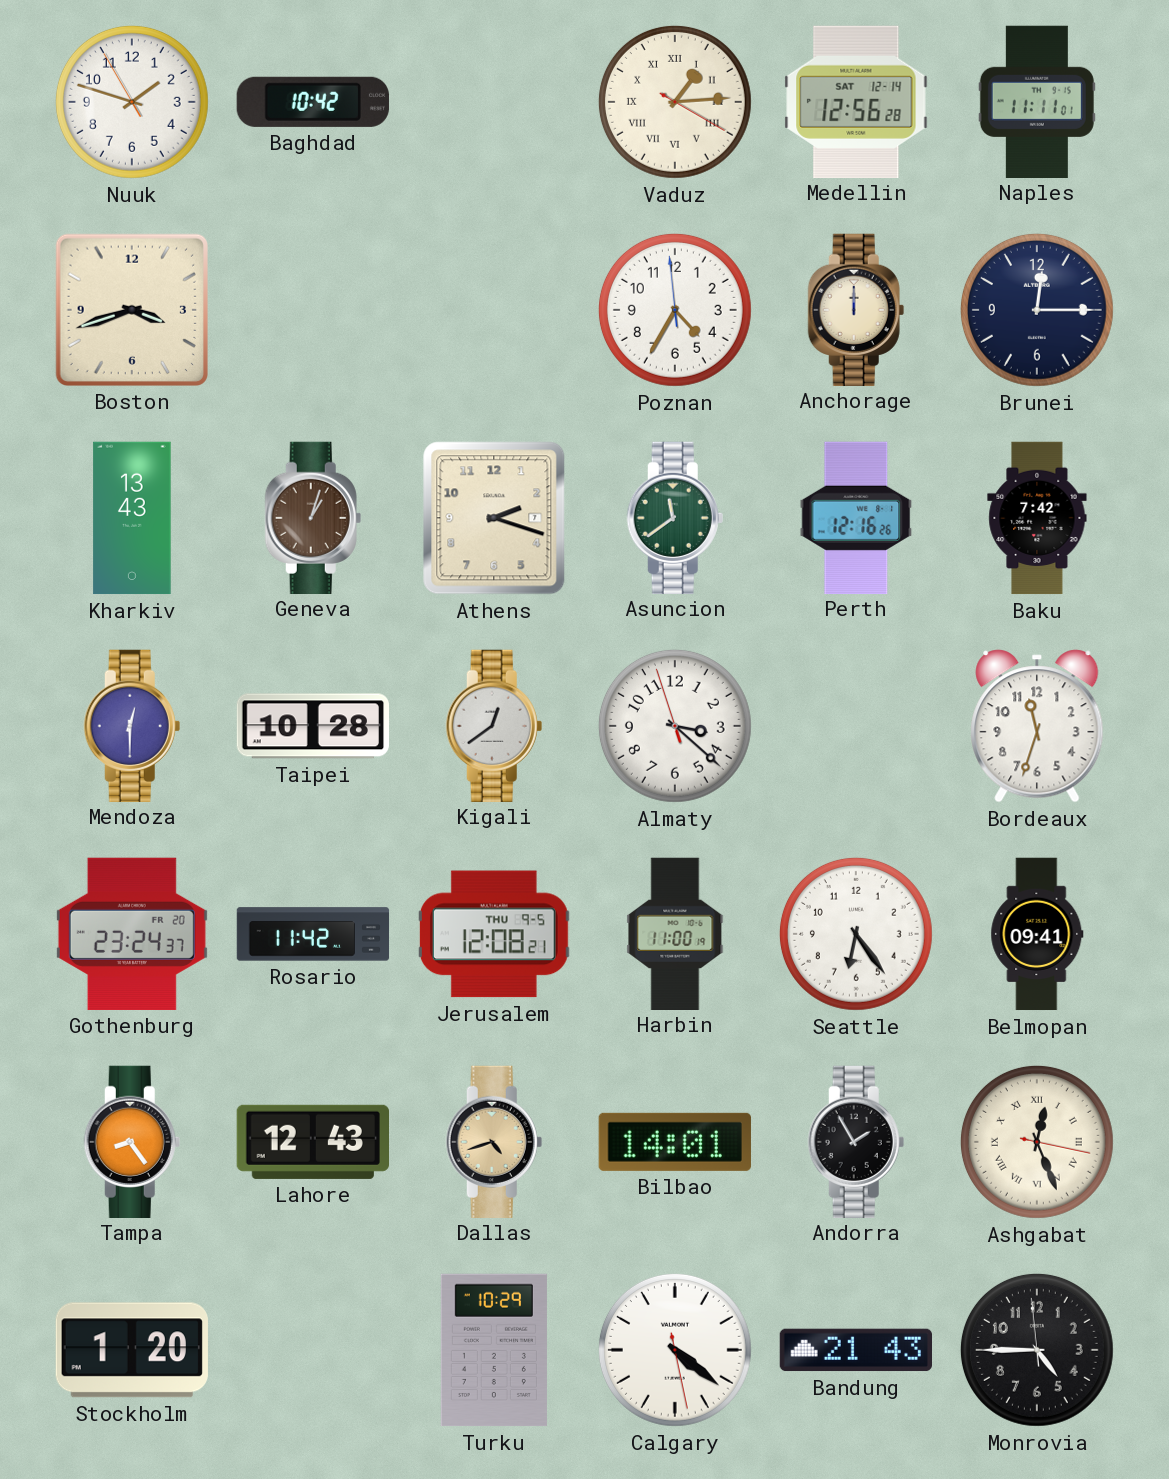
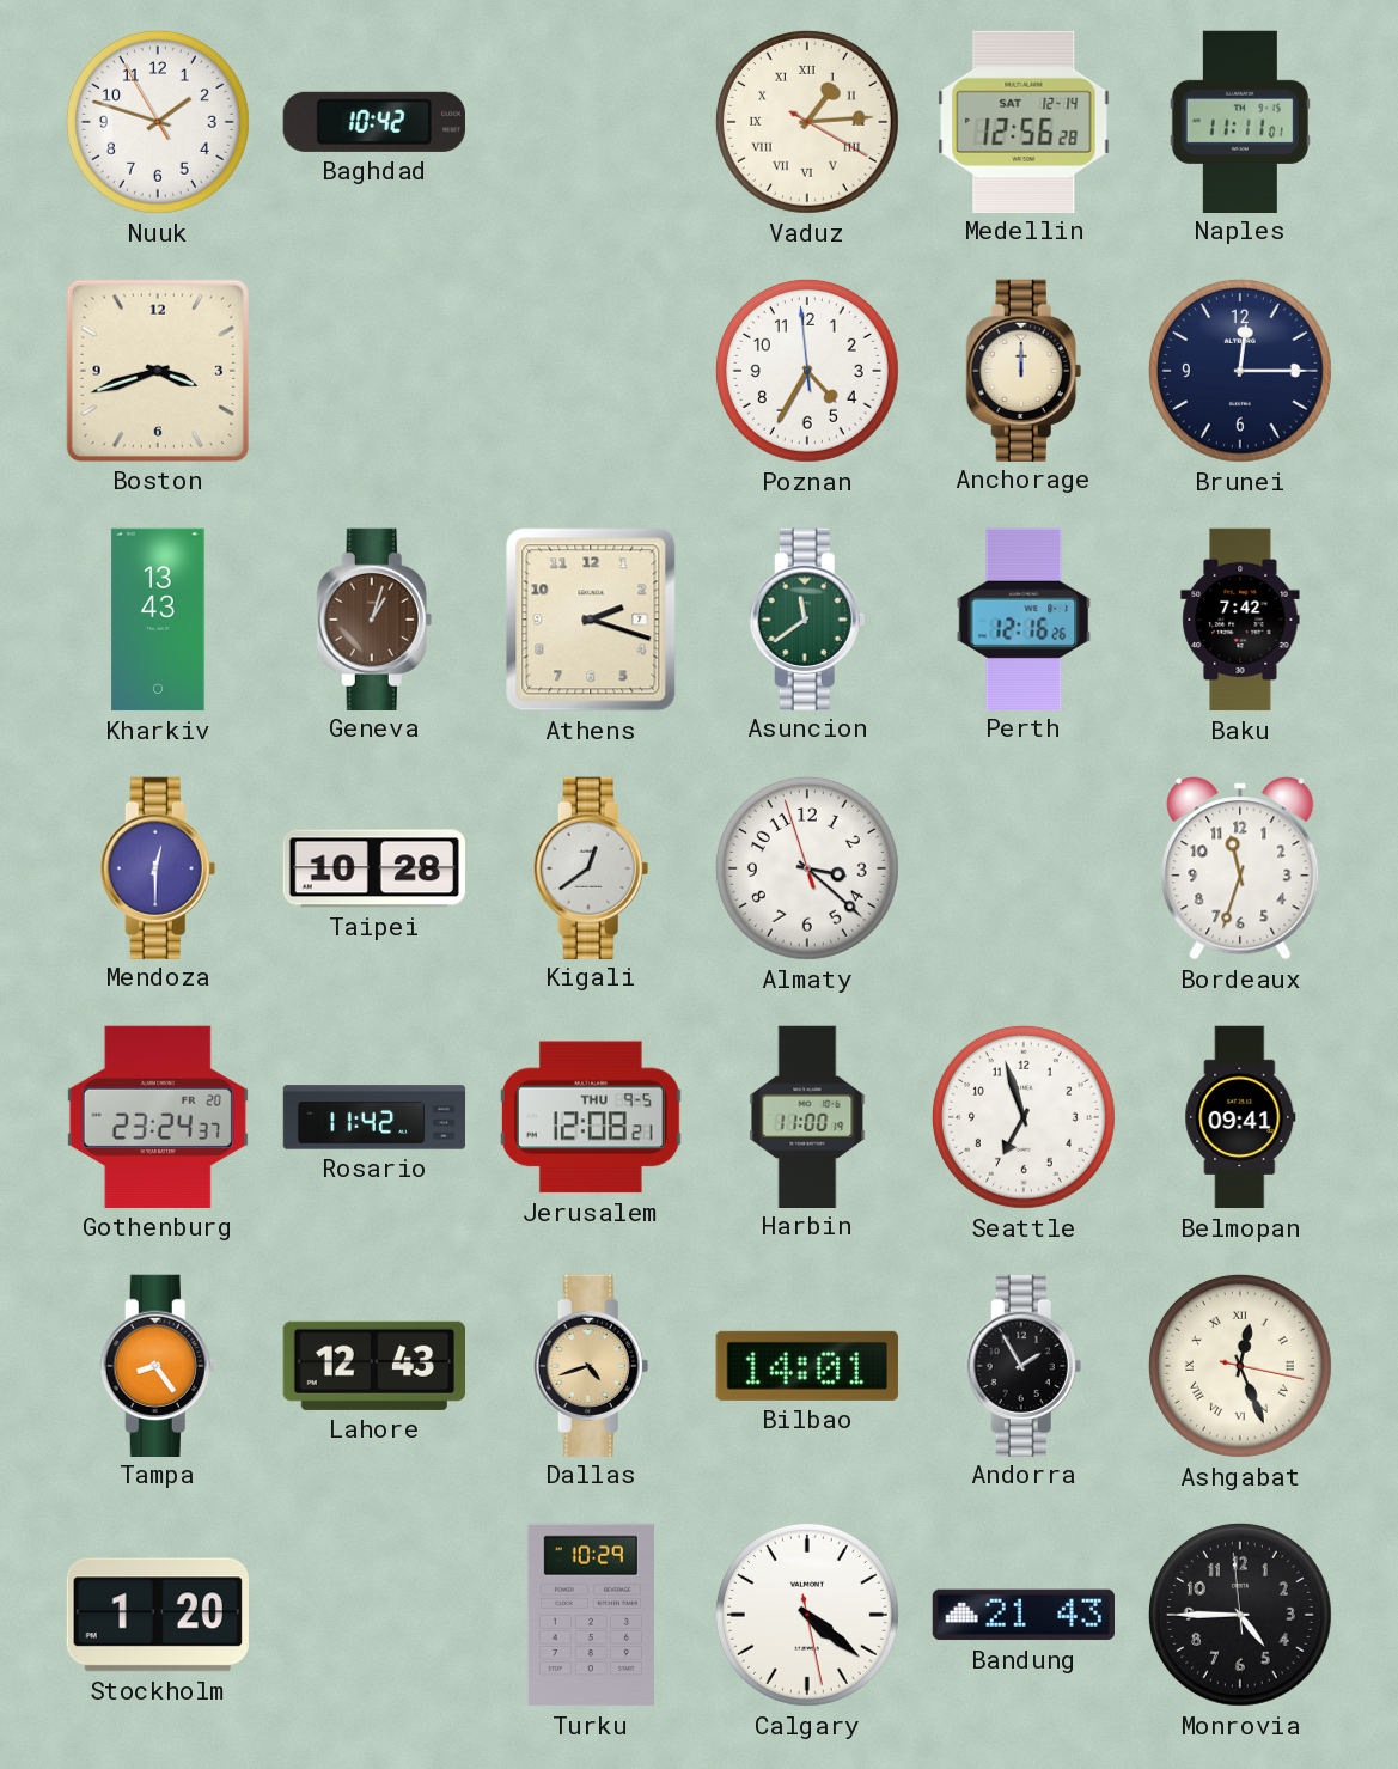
Seattle: 6:24 -> 6:57
